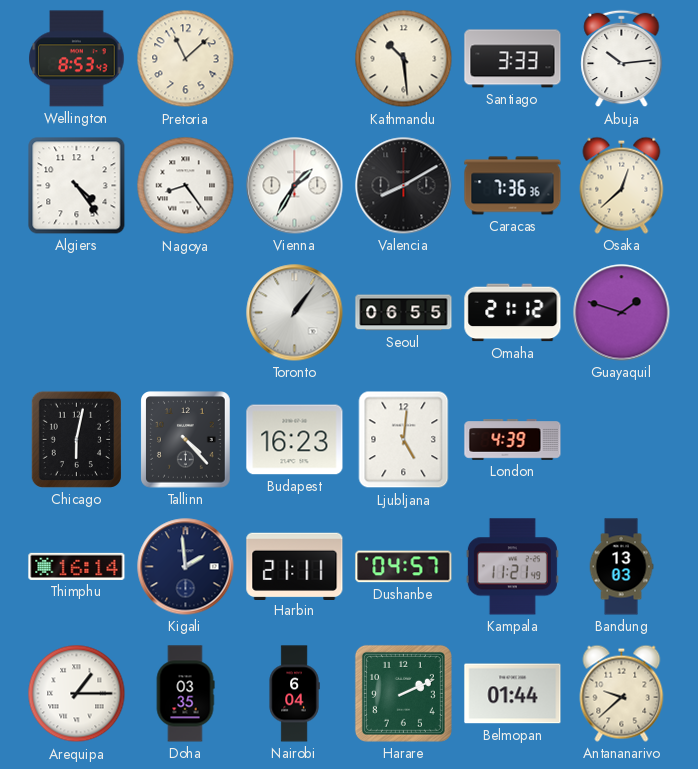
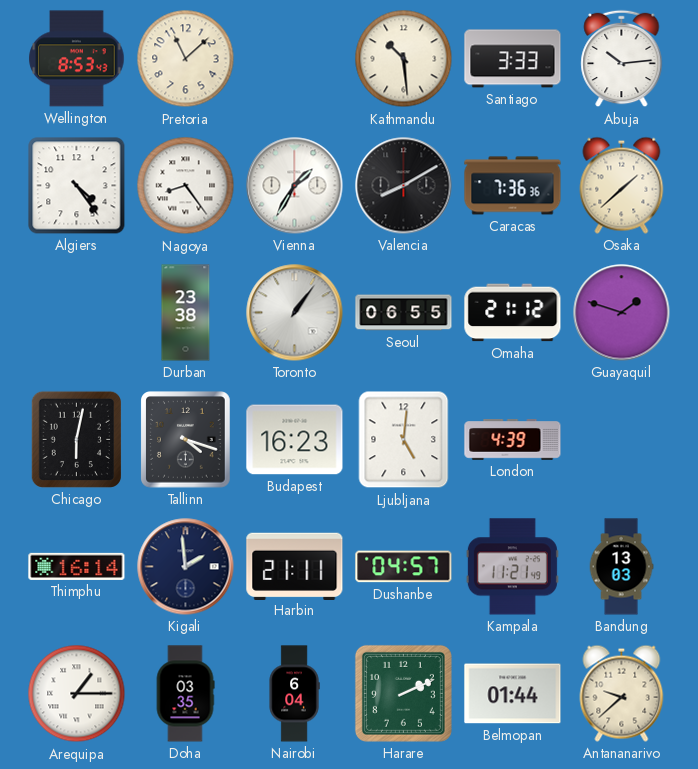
Osaka: 12:38 -> 1:38
Durban: none -> 23:38
Tallinn: 4:23 -> 4:18
